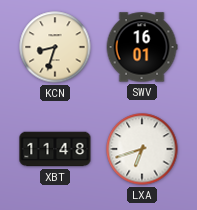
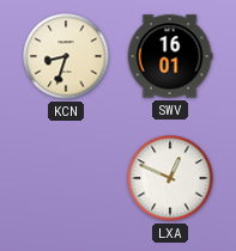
XBT: 11:48 -> none
LXA: 6:42 -> 12:49
